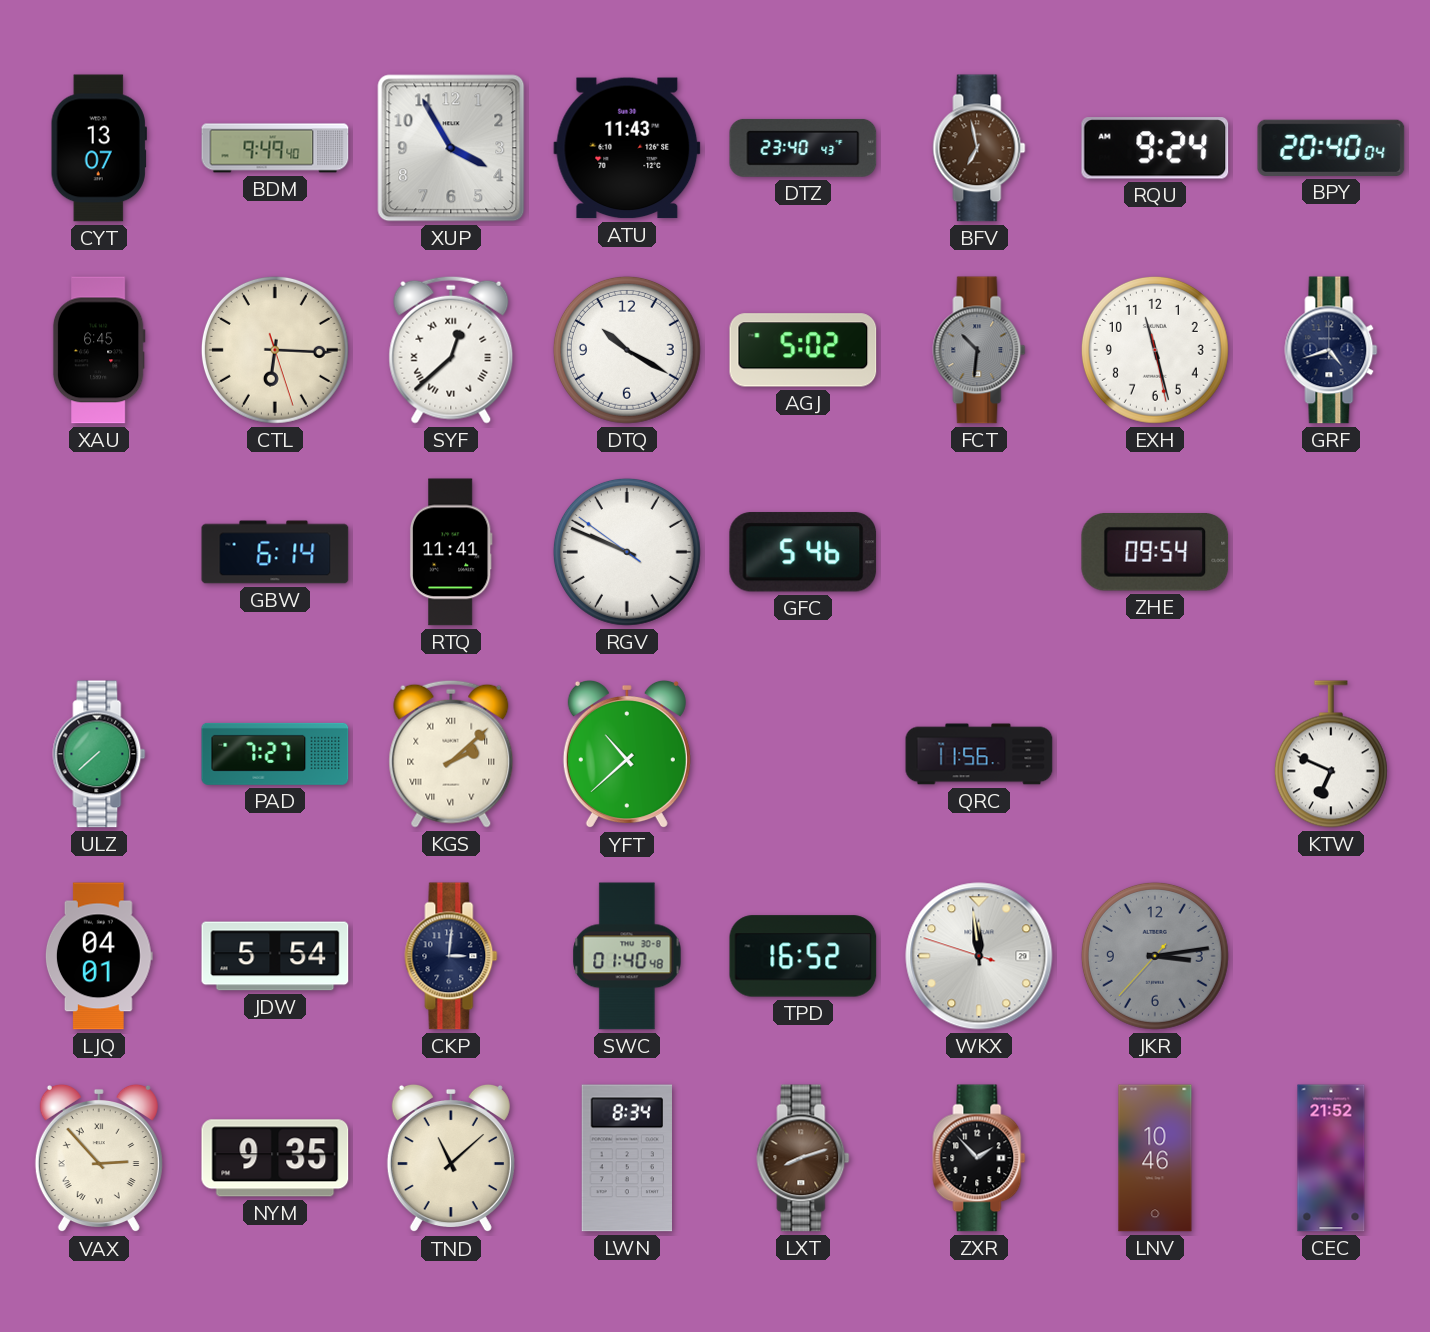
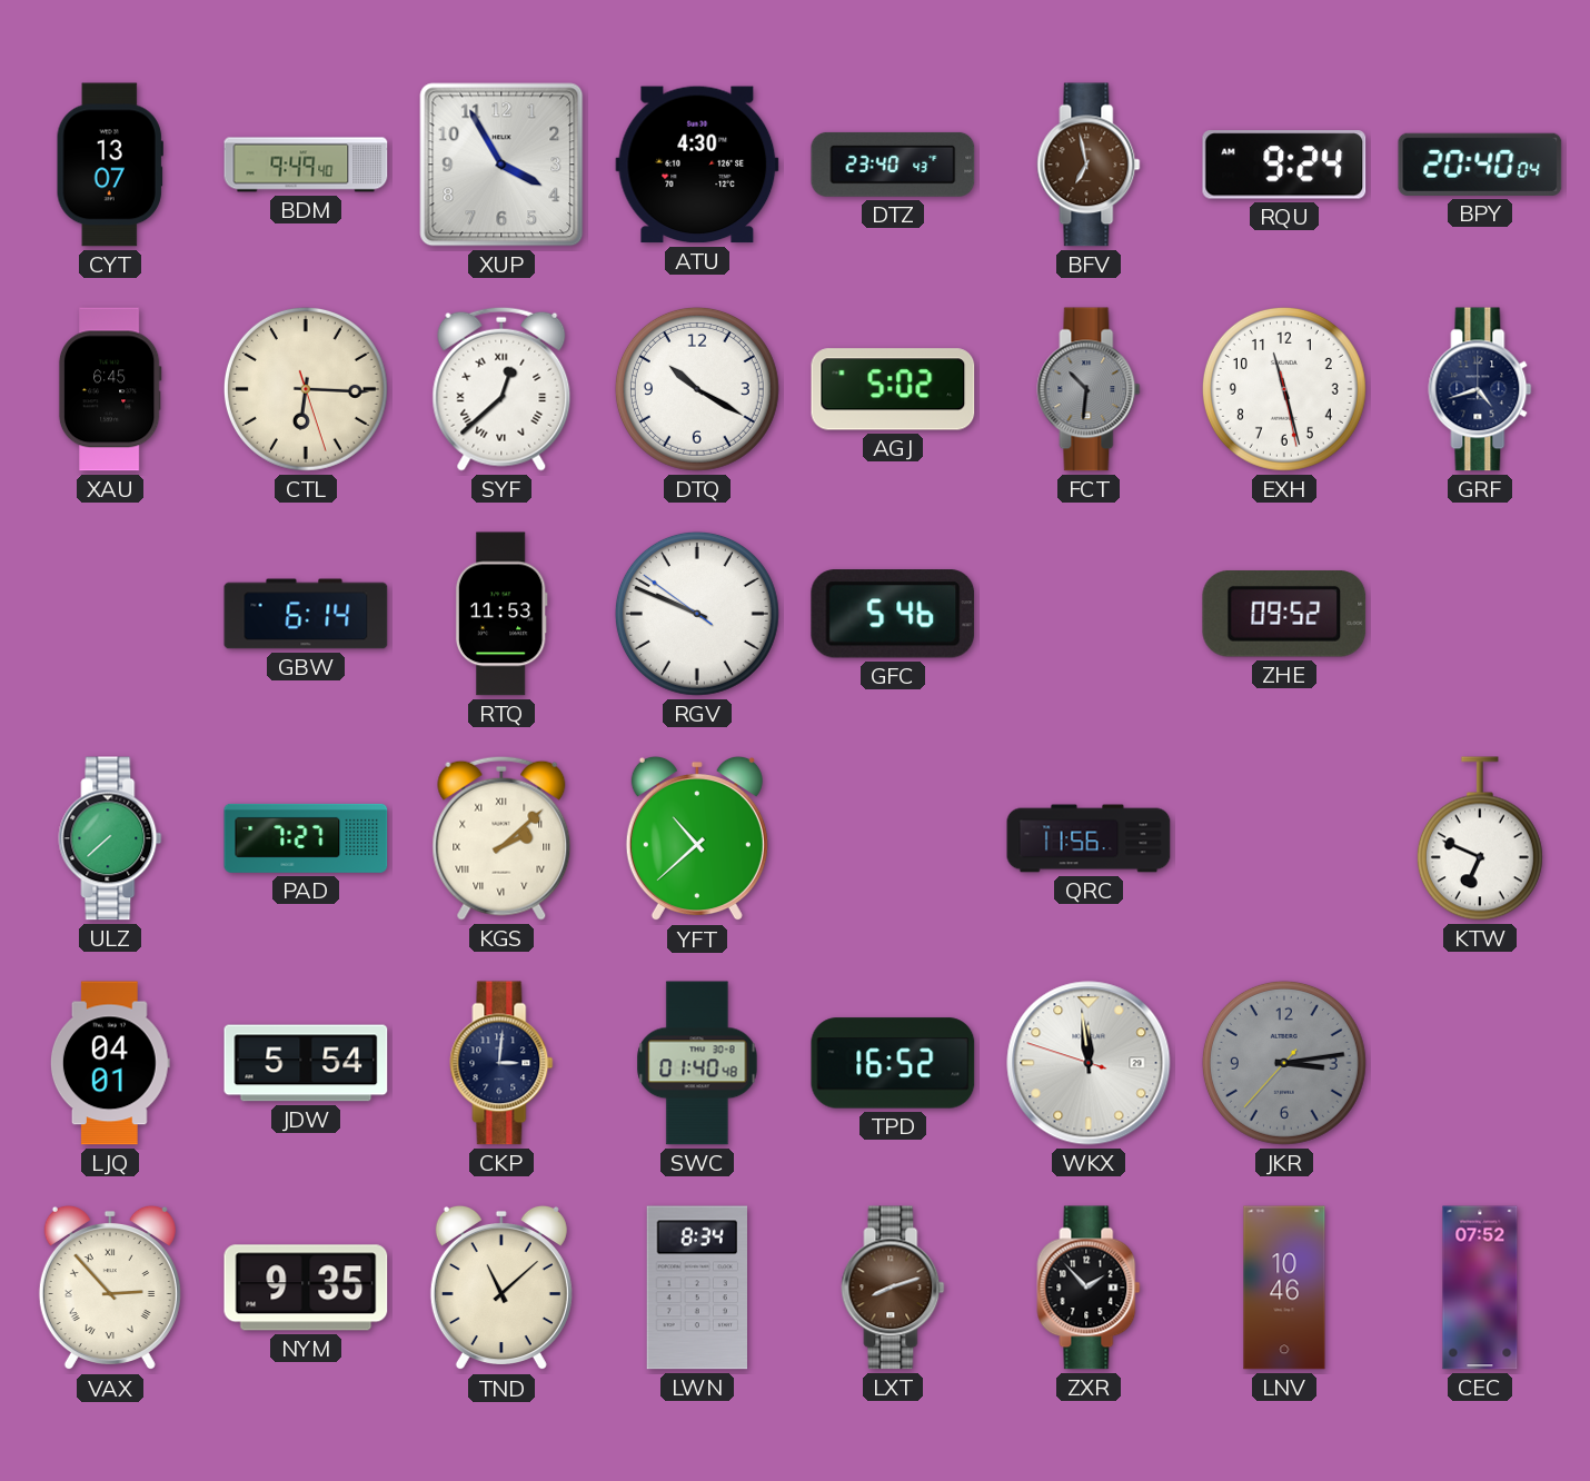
ATU: 11:43 -> 4:30
RTQ: 11:41 -> 11:53
ZHE: 09:54 -> 09:52
CEC: 21:52 -> 07:52
